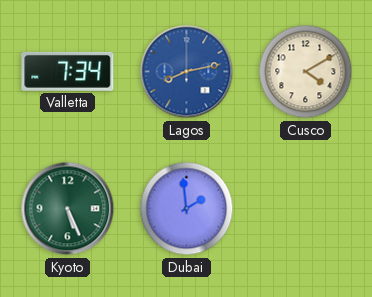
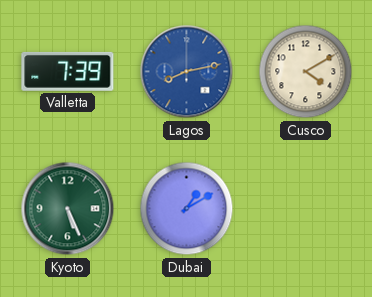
Valletta: 7:34 -> 7:39
Dubai: 1:59 -> 1:10
